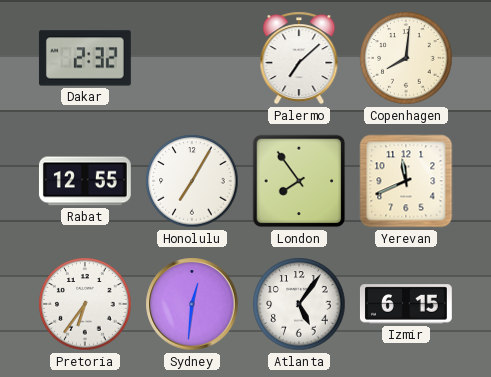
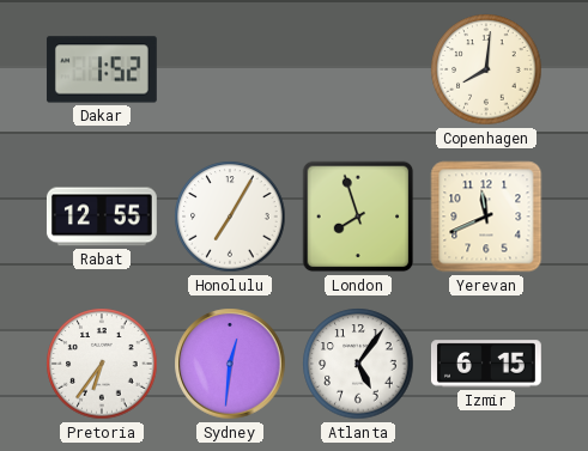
Dakar: 2:32 -> 1:52
Palermo: 7:08 -> none
London: 7:54 -> 7:57
